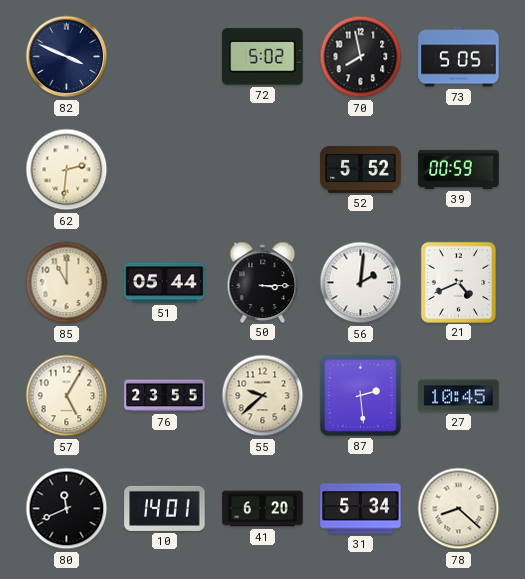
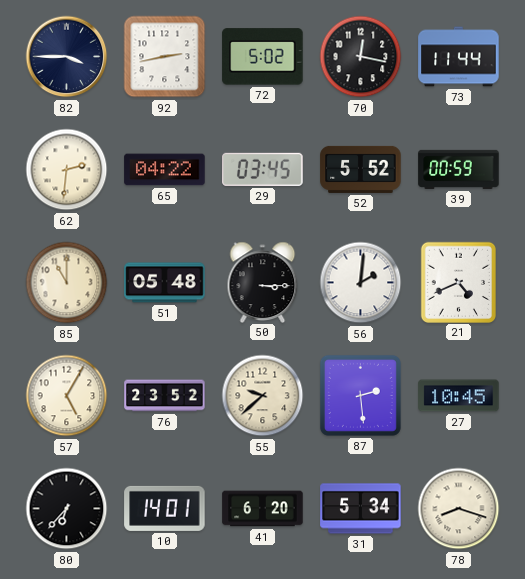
82: 3:49 -> 3:45
92: none -> 2:43
70: 7:58 -> 12:17
73: 5:05 -> 11:44
65: none -> 04:22
29: none -> 03:45
51: 05:44 -> 05:48
76: 23:55 -> 23:52
80: 11:41 -> 6:37
78: 8:22 -> 8:18
